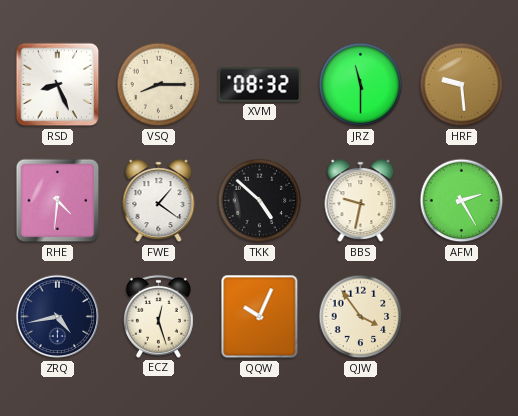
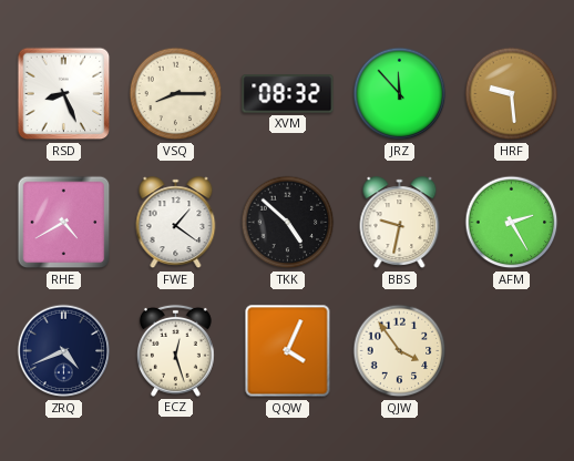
JRZ: 11:30 -> 11:53
RHE: 4:31 -> 4:40
ZRQ: 4:43 -> 4:41
QQW: 10:04 -> 4:04
